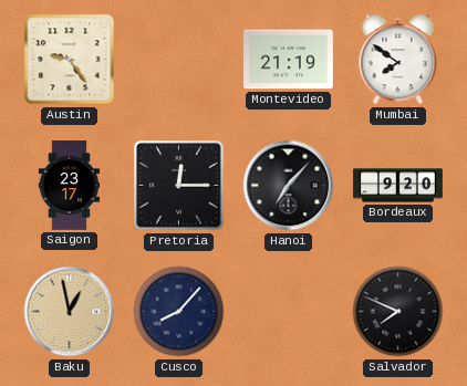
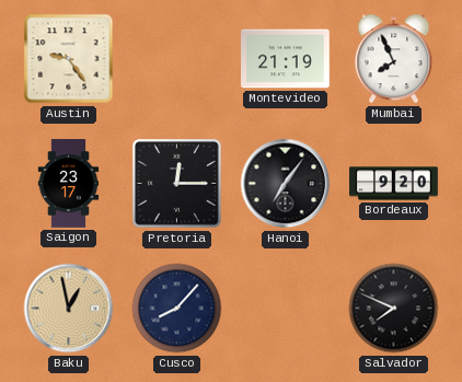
Mumbai: 7:51 -> 7:56
Hanoi: 7:07 -> 7:06
